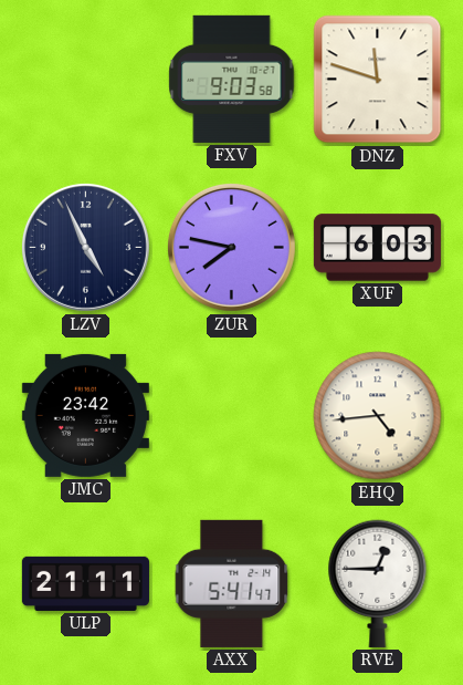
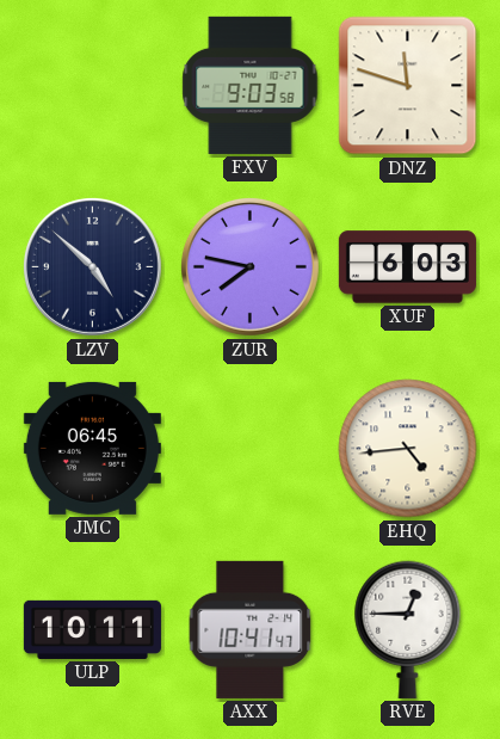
LZV: 4:56 -> 4:52
JMC: 23:42 -> 06:45
ULP: 21:11 -> 10:11
AXX: 5:41 -> 10:41
